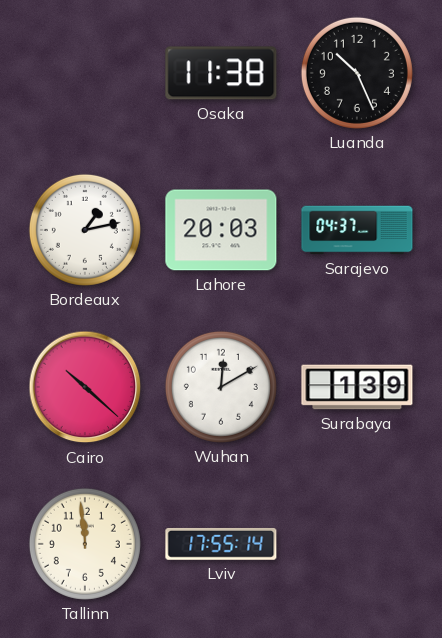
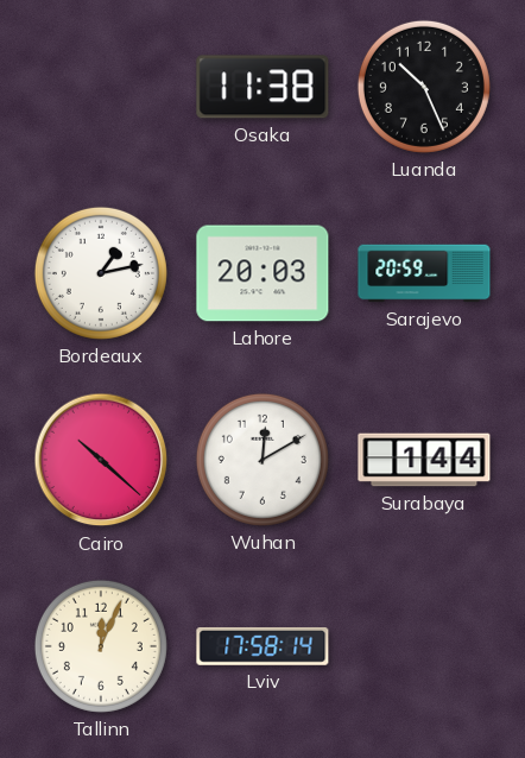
Sarajevo: 04:37 -> 20:59
Surabaya: 1:39 -> 1:44
Tallinn: 11:59 -> 12:04
Lviv: 17:55 -> 17:58
